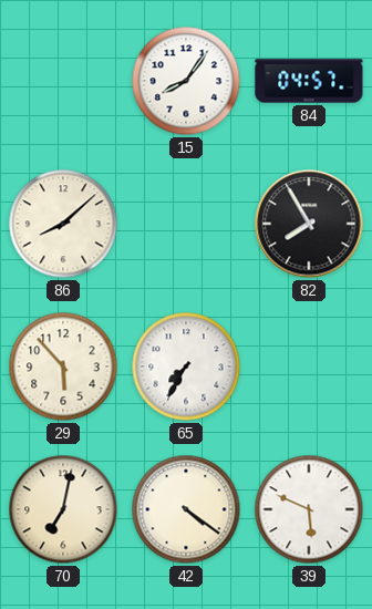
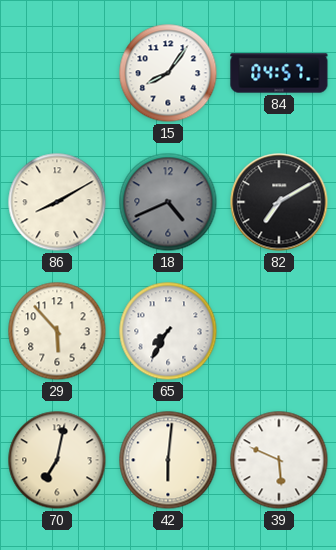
86: 8:08 -> 8:10
18: none -> 4:41
82: 7:55 -> 7:10
42: 4:21 -> 6:01
